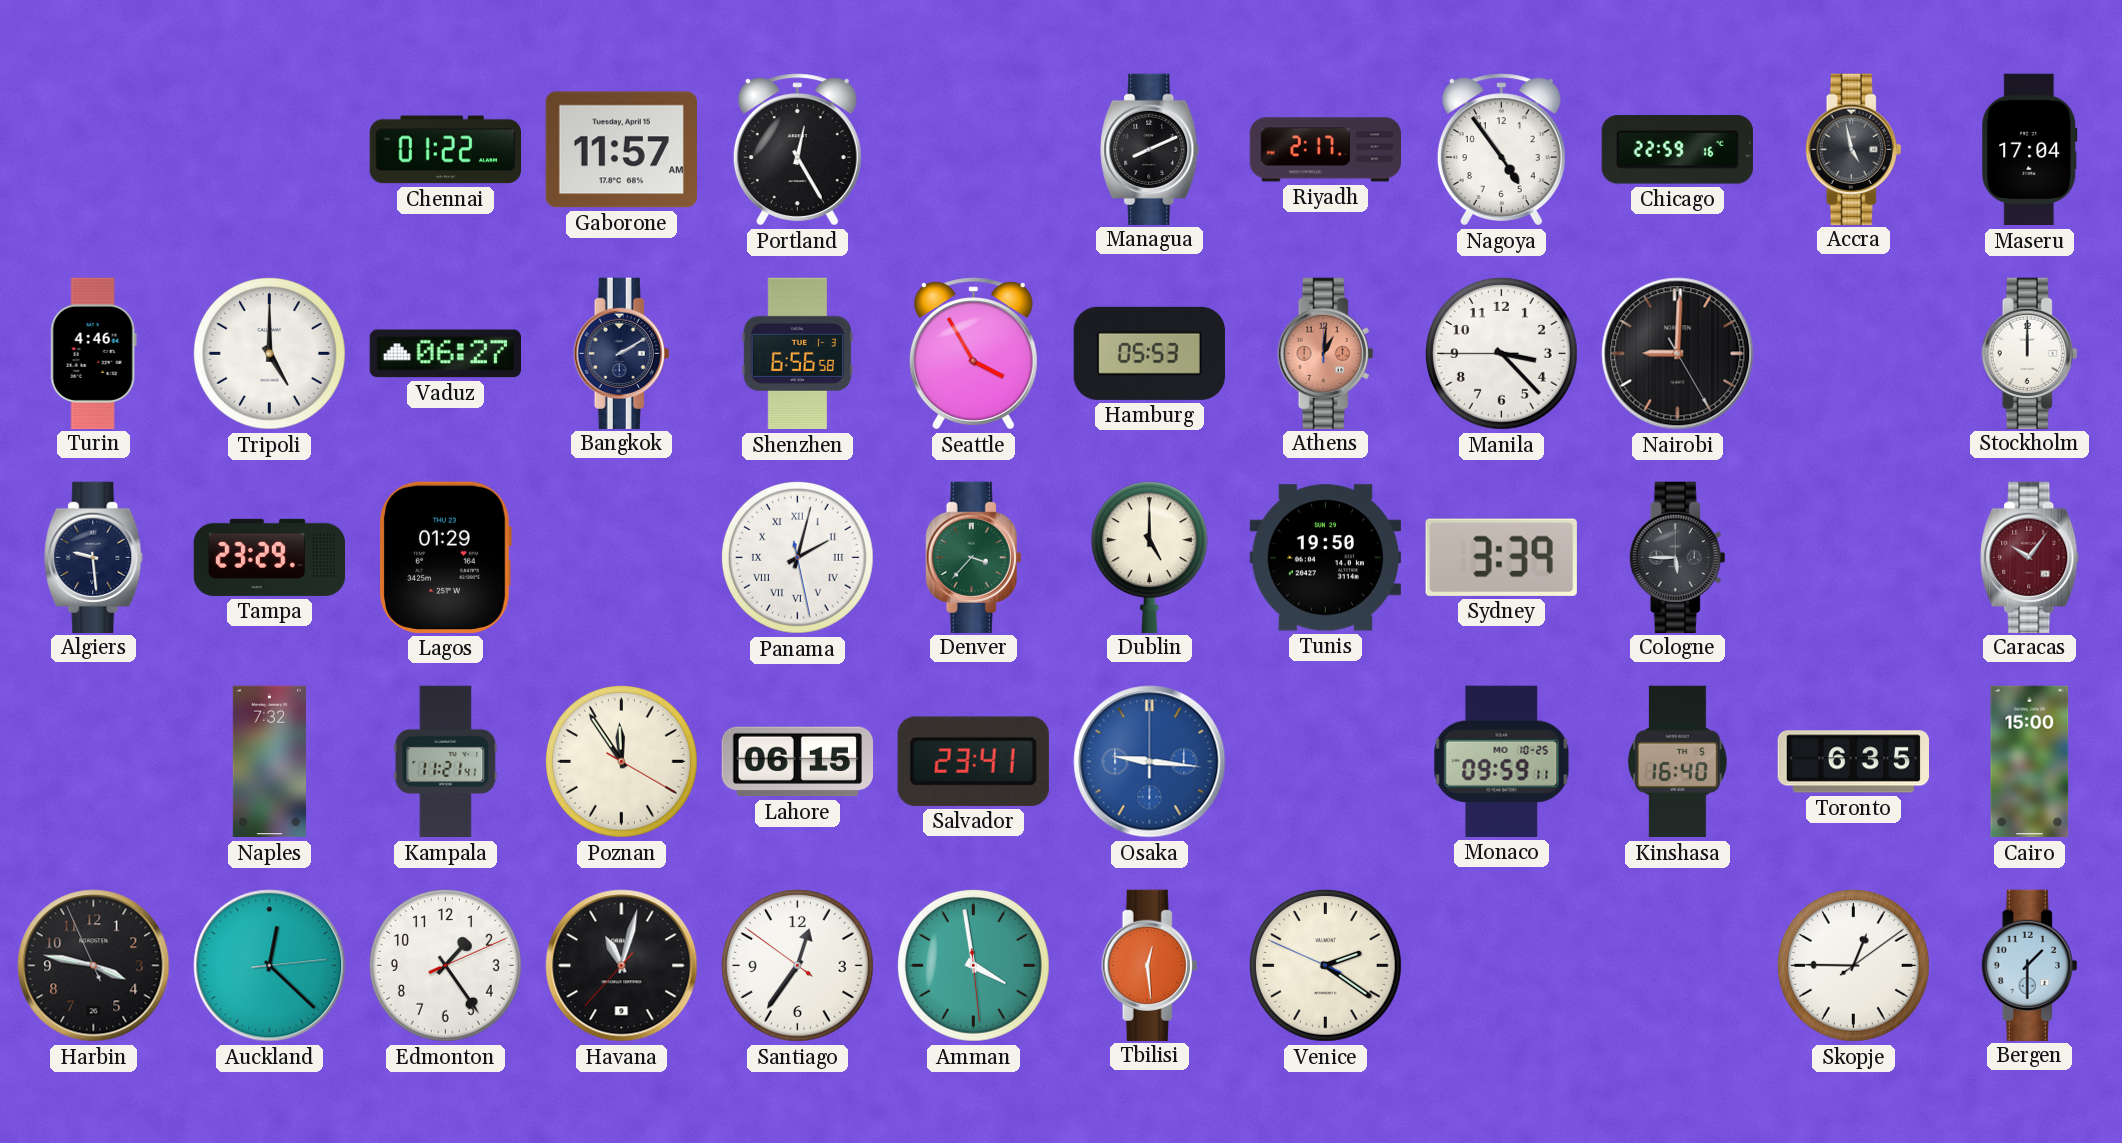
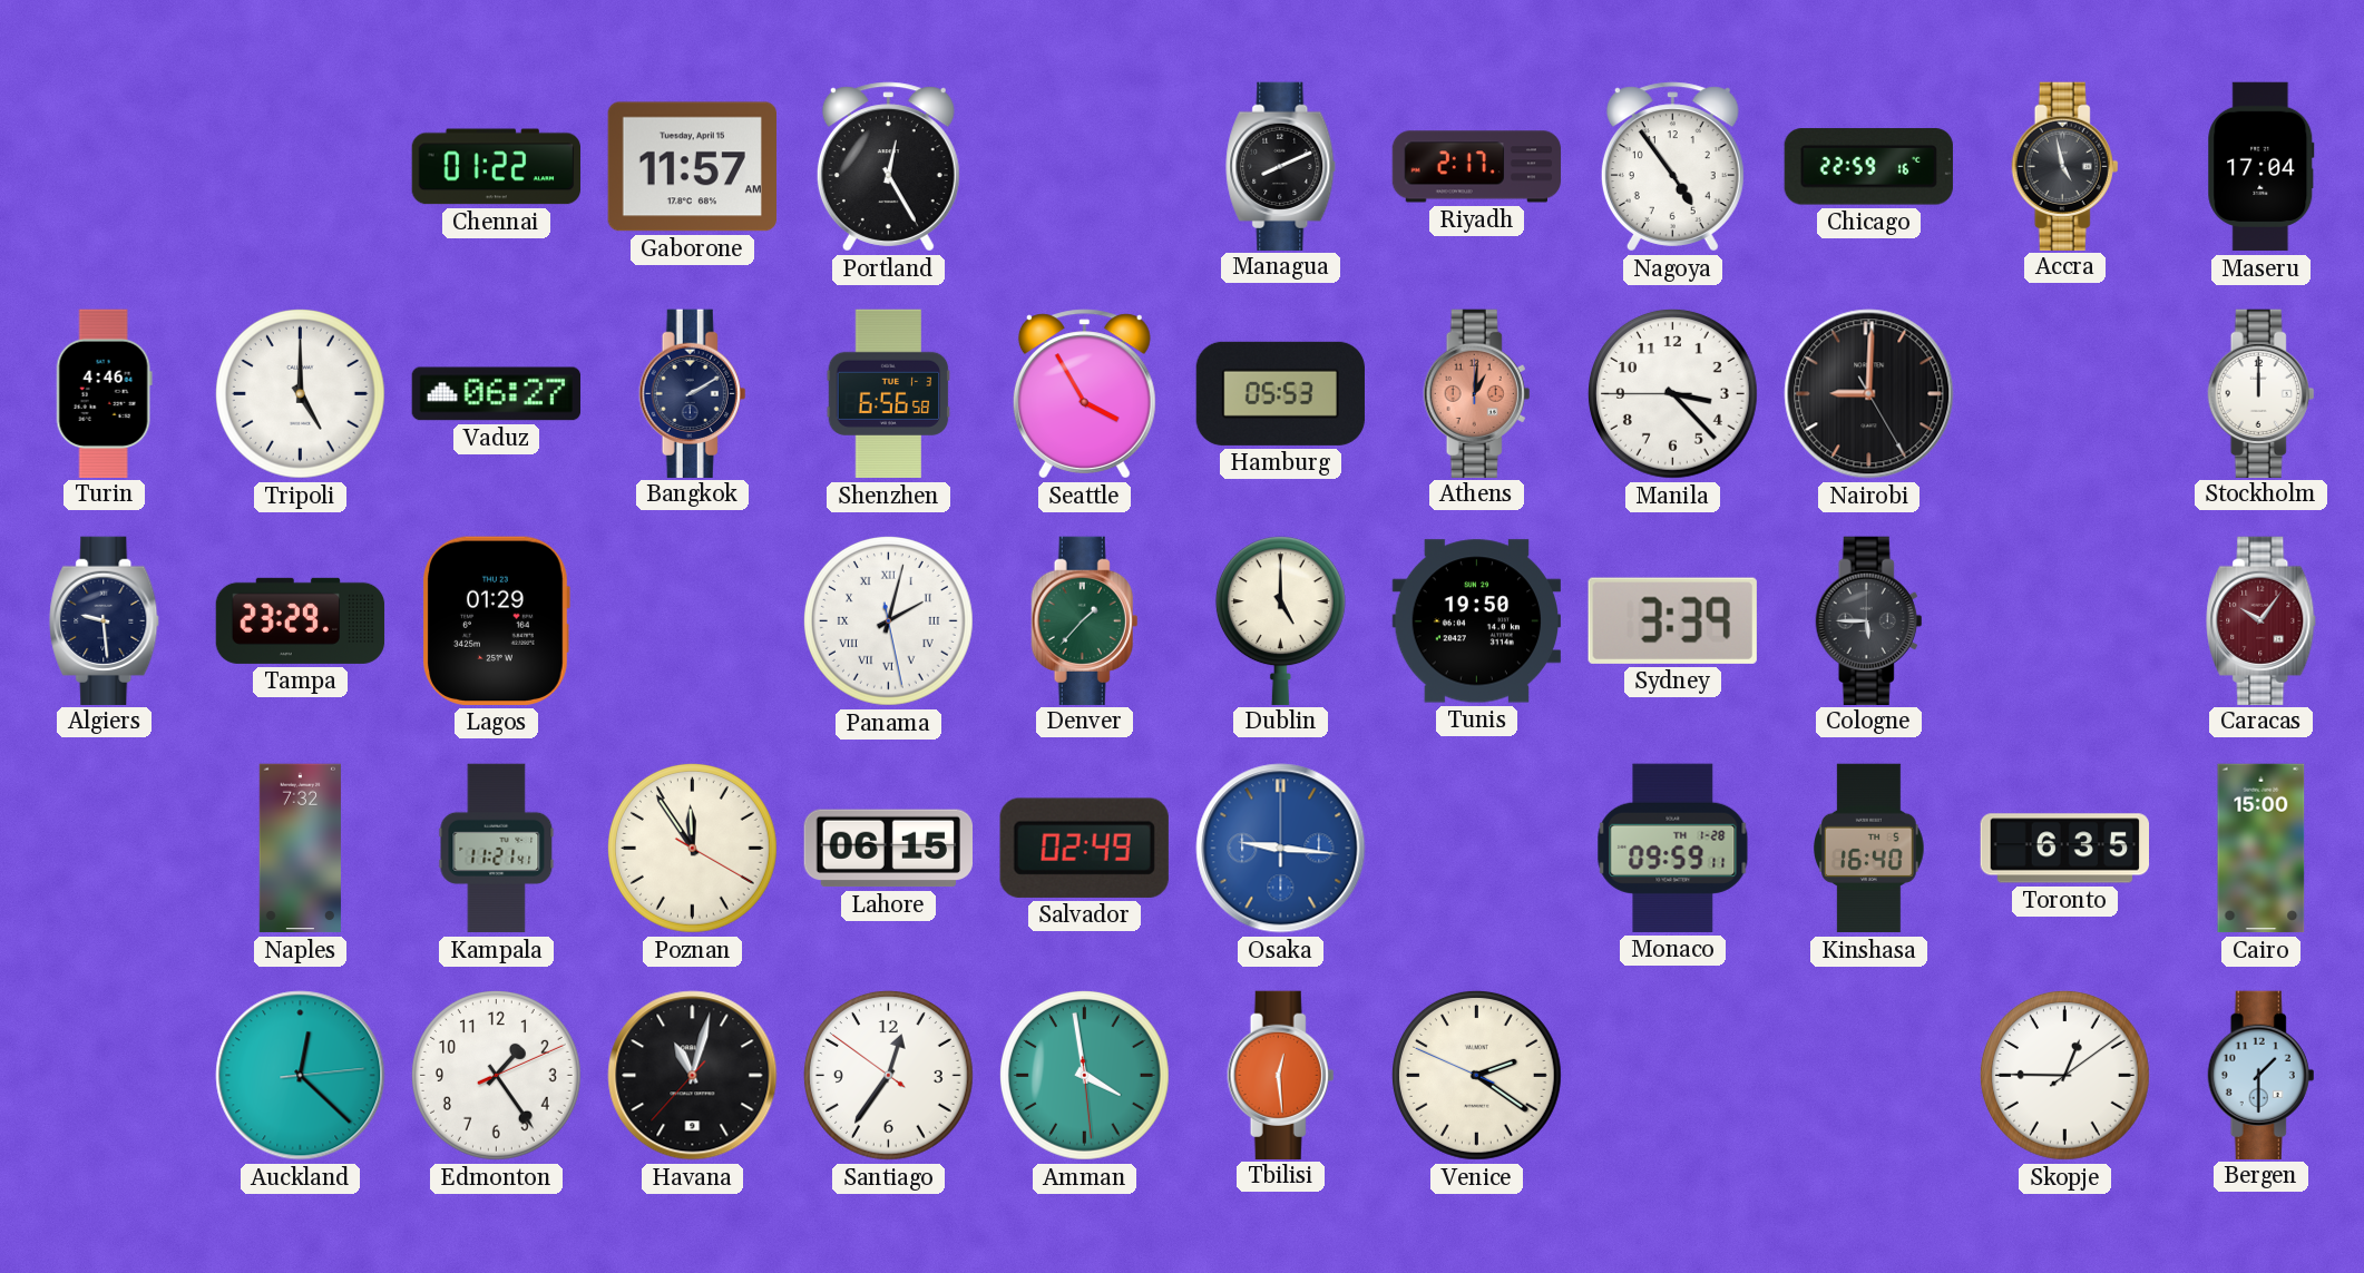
Denver: 3:37 -> 1:37
Salvador: 23:41 -> 02:49
Monaco date: MO 10-25 -> TH 1-28
Harbin: 3:46 -> none
